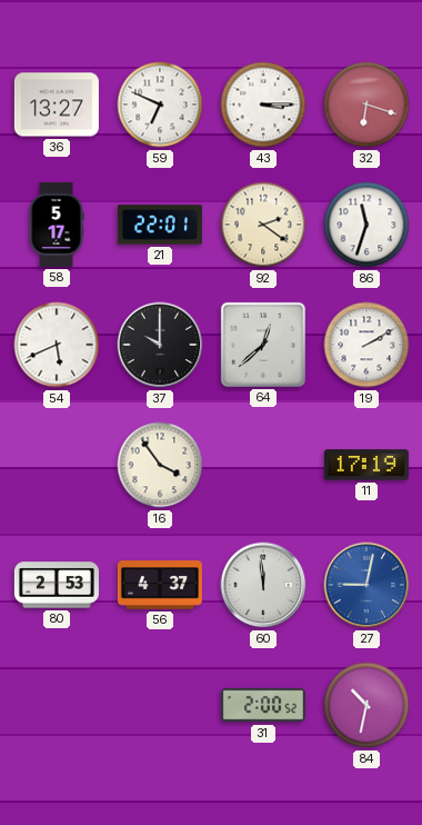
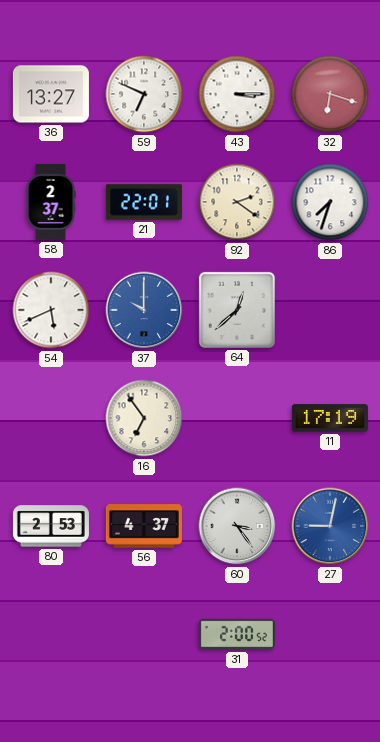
58: 5:17 -> 2:37
86: 11:33 -> 7:33
37 dial: black -> blue
19: 2:10 -> none
16: 3:54 -> 6:54
60: 11:59 -> 3:24
84: 10:32 -> none
